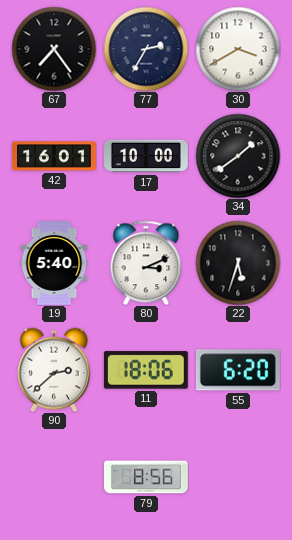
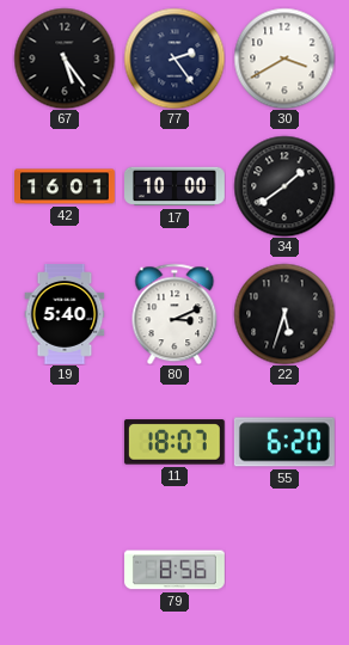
67: 7:24 -> 5:24
77: 2:35 -> 2:24
90: 2:38 -> none
11: 18:06 -> 18:07
